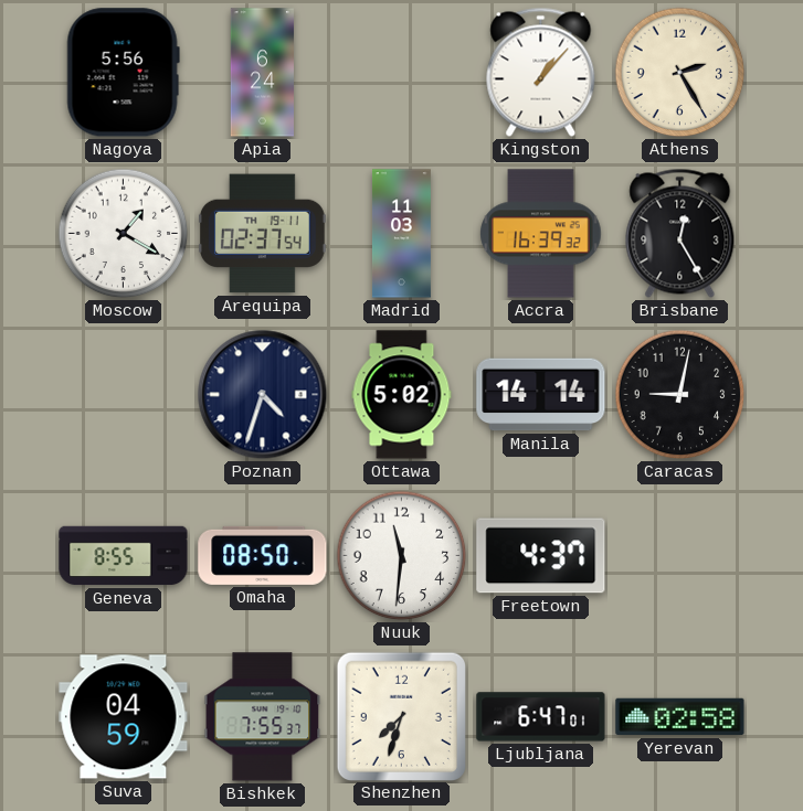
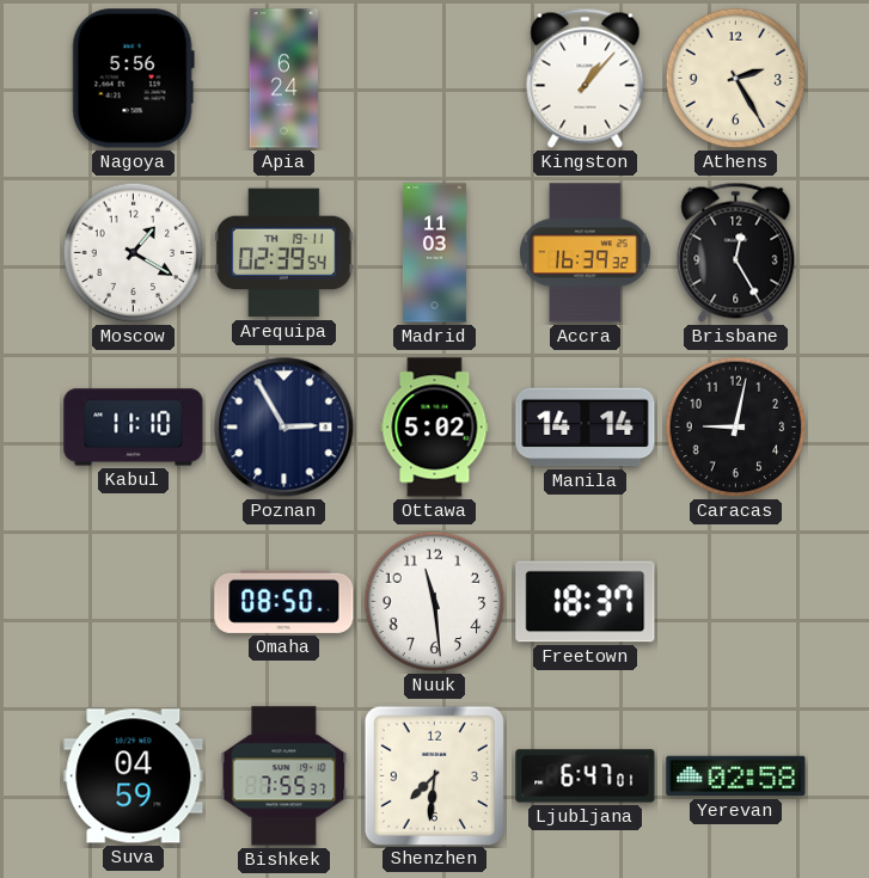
Arequipa: 02:37 -> 02:39
Kabul: none -> 11:10
Poznan: 4:33 -> 2:55
Geneva: 8:55 -> none
Nuuk: 11:31 -> 11:29
Freetown: 4:37 -> 18:37
Shenzhen: 7:33 -> 7:31
